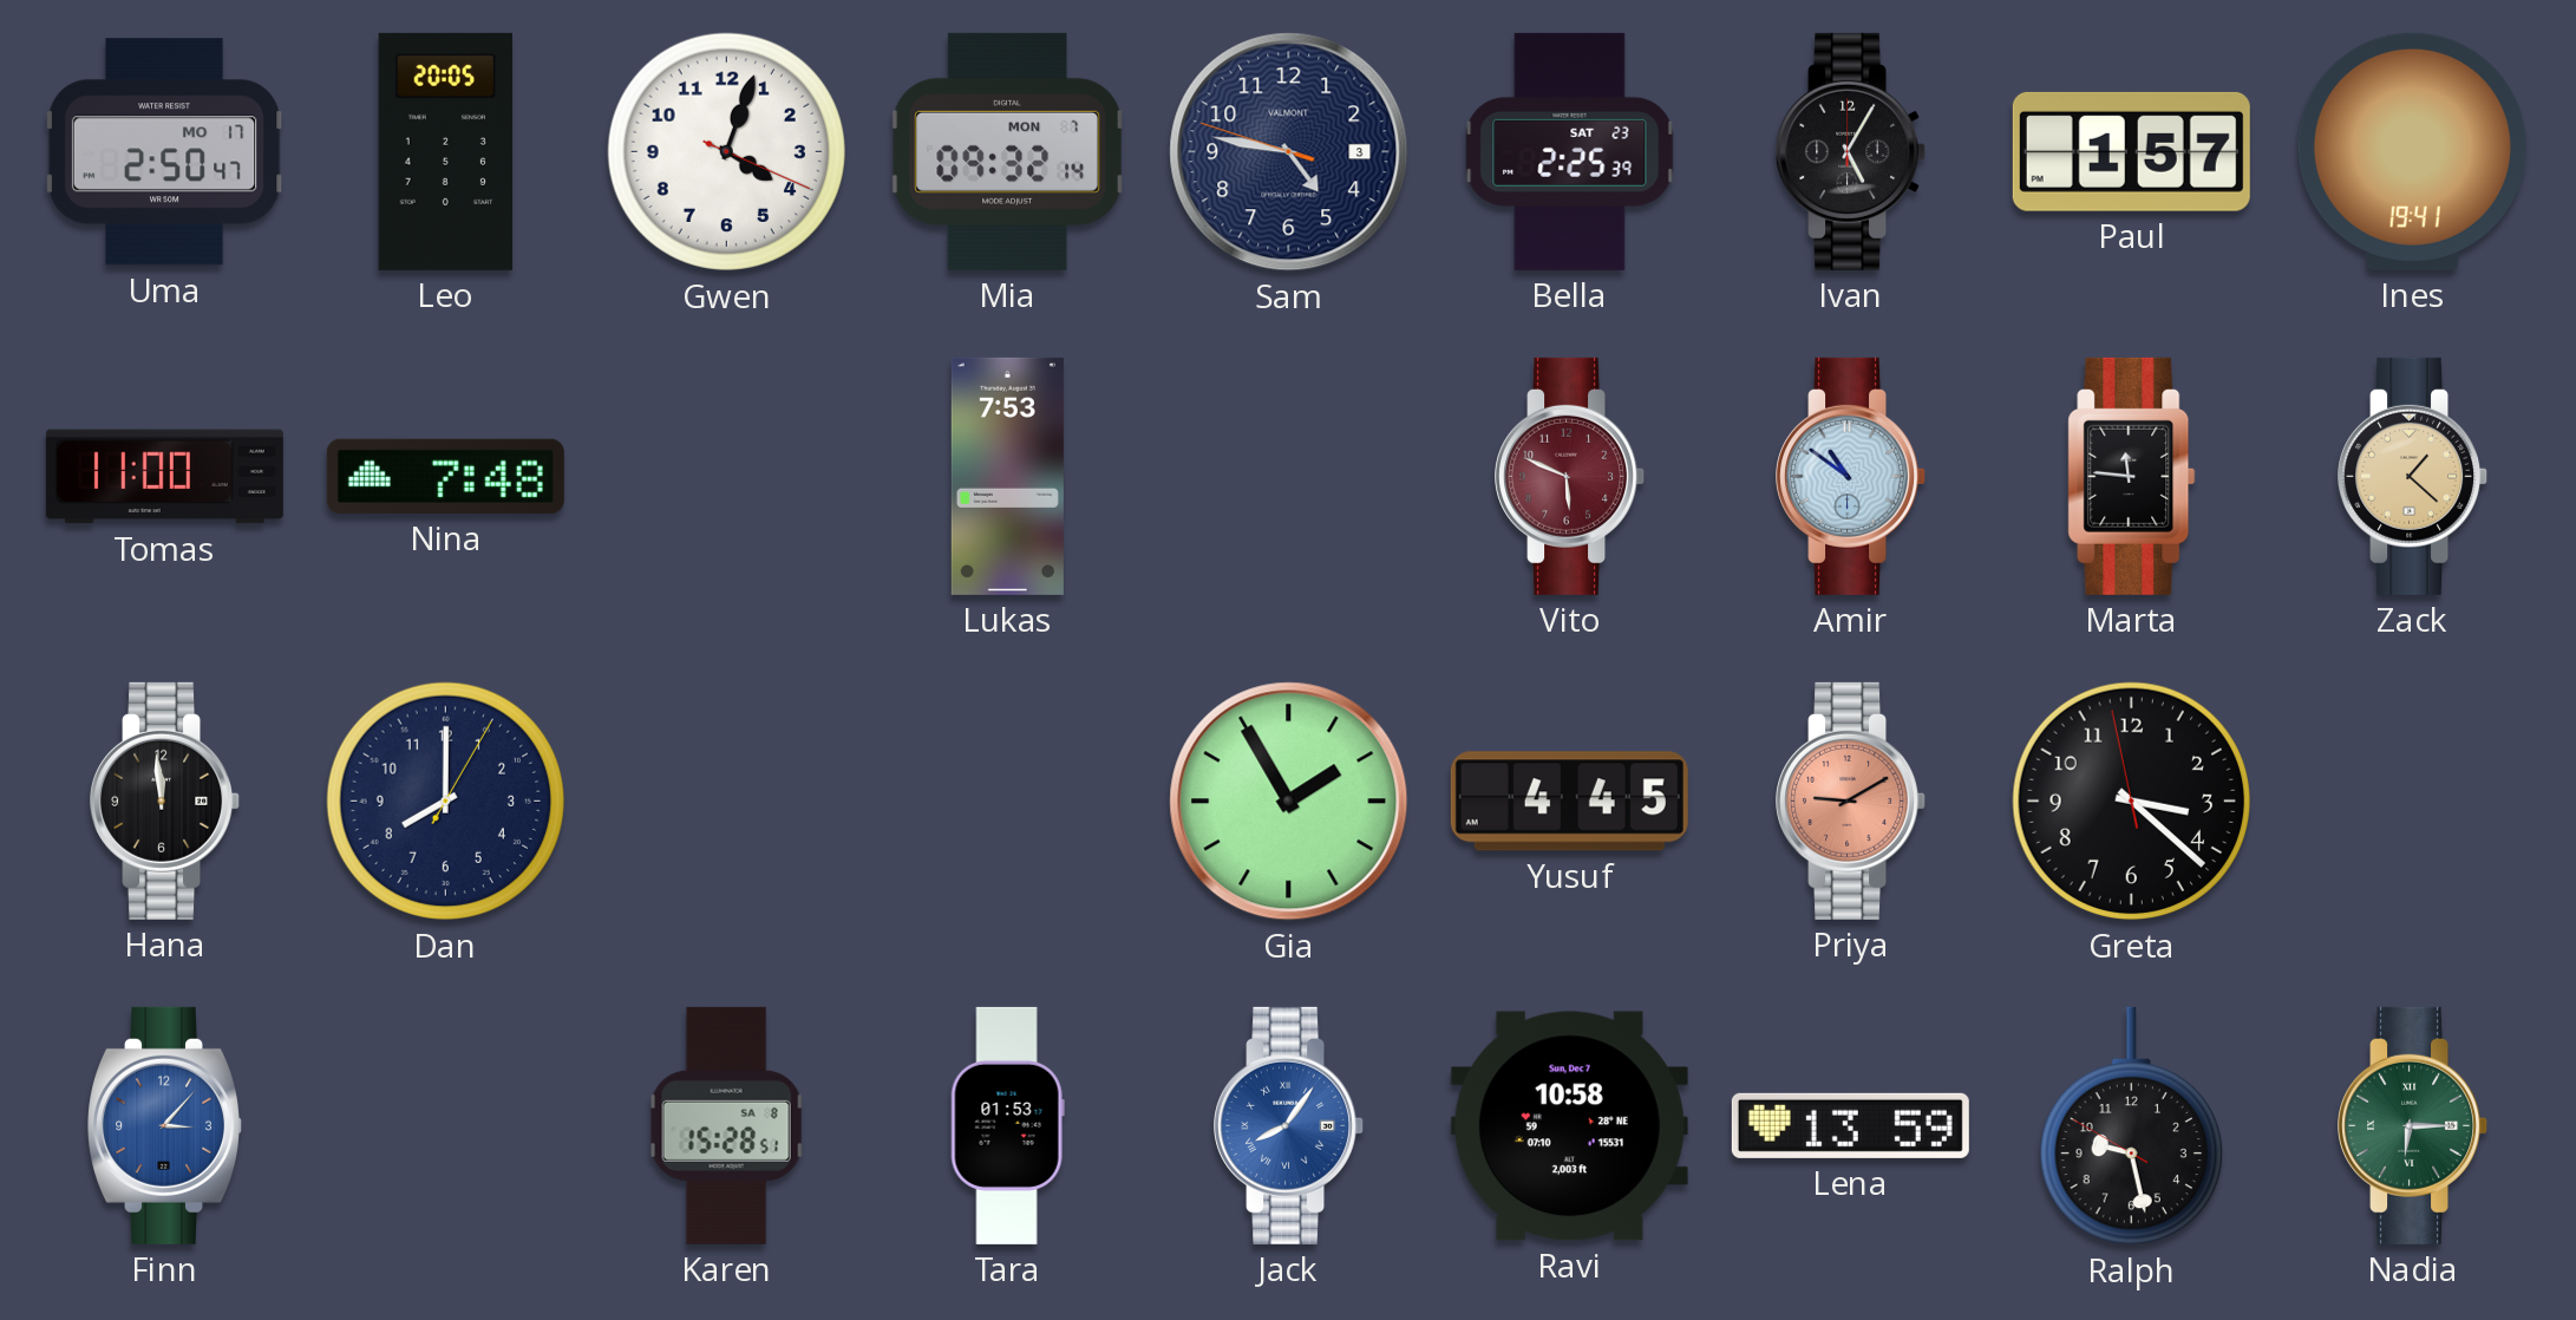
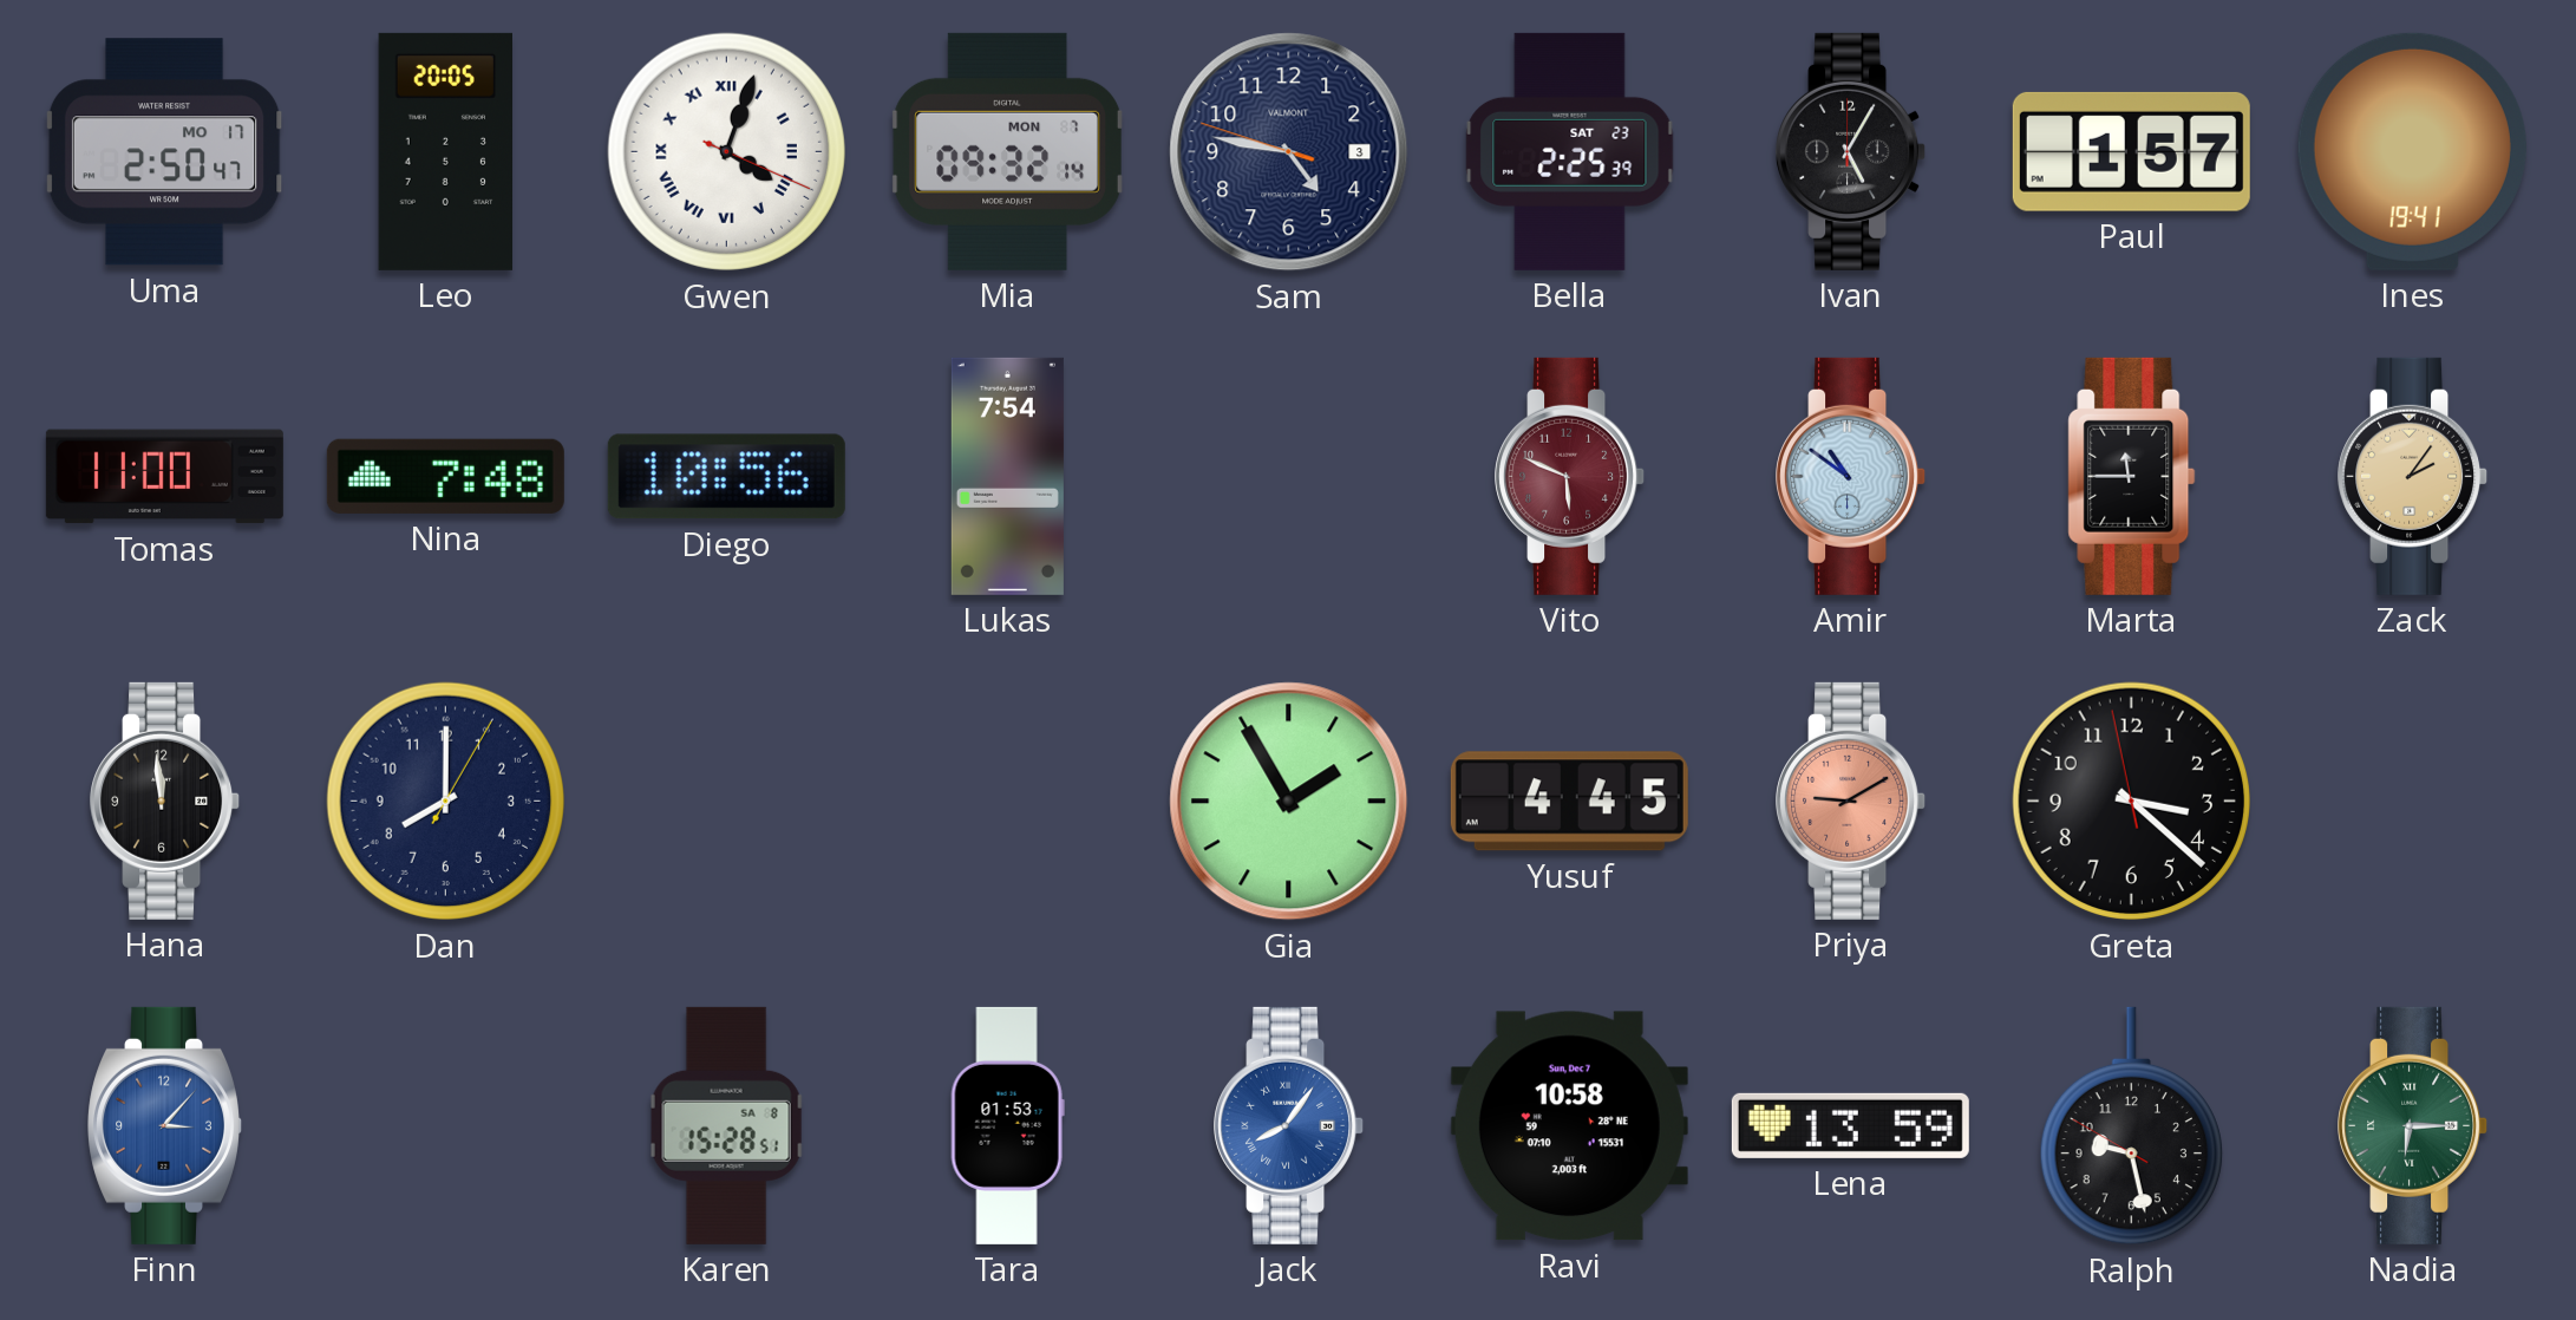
Gwen numerals: Arabic -> Roman
Diego: none -> 10:56
Lukas: 7:53 -> 7:54
Marta: 11:46 -> 11:45
Zack: 1:22 -> 2:06
